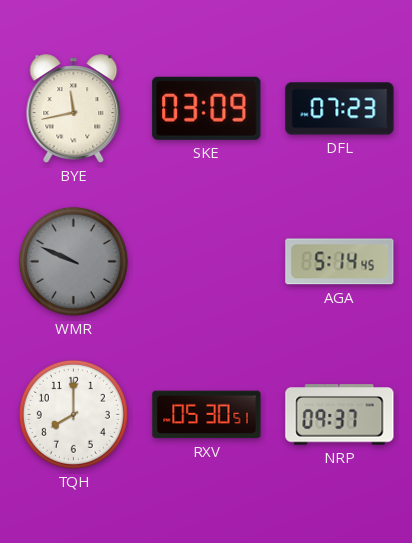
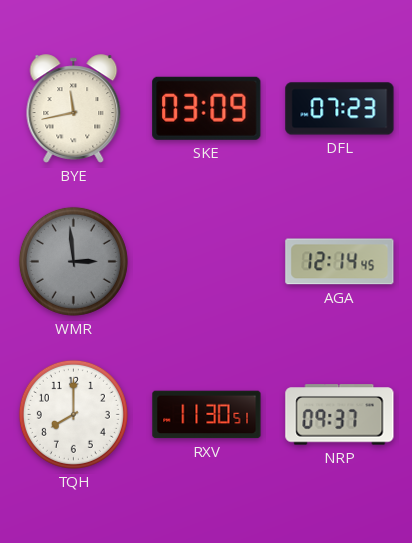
WMR: 9:49 -> 2:59
AGA: 5:14 -> 12:14
RXV: 05:30 -> 11:30
